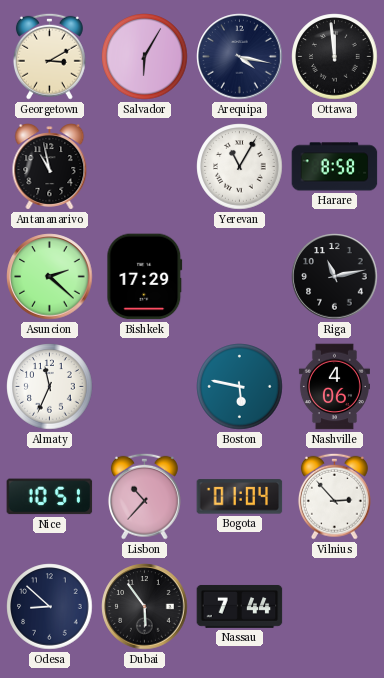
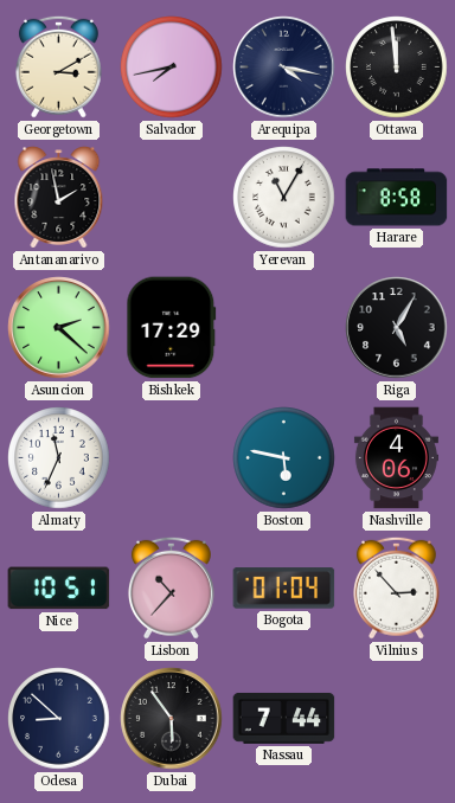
Salvador: 6:05 -> 7:43
Antananarivo: 10:58 -> 1:58
Riga: 11:13 -> 5:05
